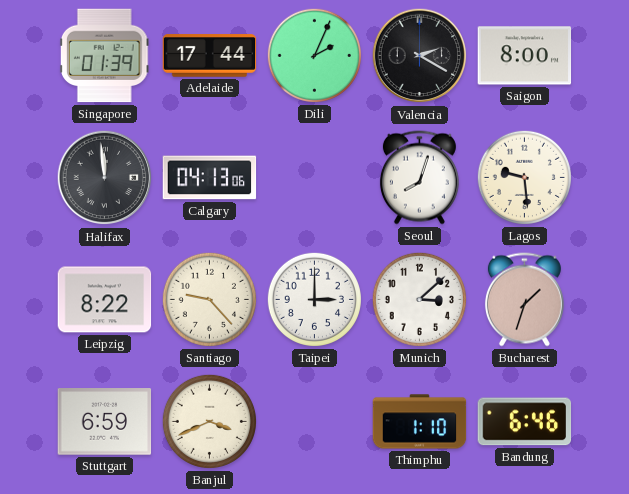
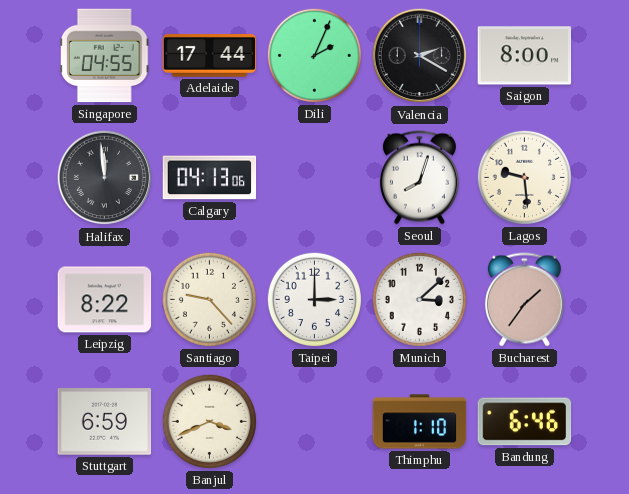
Singapore: 01:39 -> 04:55
Bucharest: 1:33 -> 1:36
